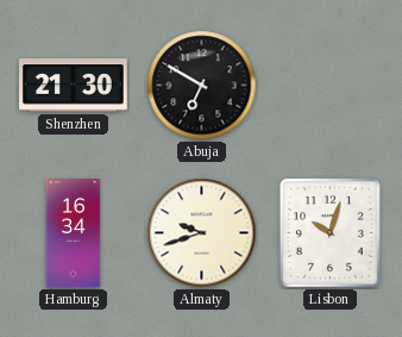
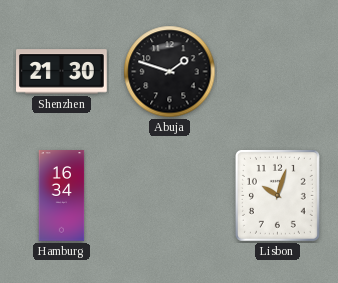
Abuja: 6:50 -> 1:48
Almaty: 9:42 -> none
